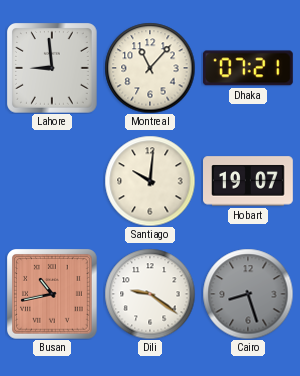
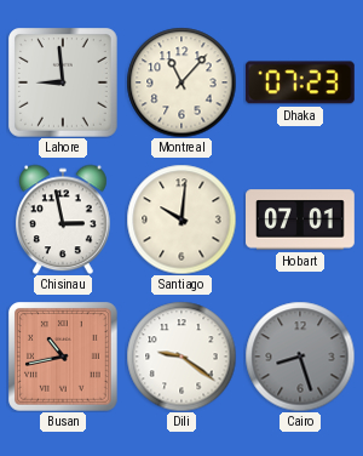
Dhaka: 07:21 -> 07:23
Chisinau: none -> 2:58
Hobart: 19:07 -> 07:01
